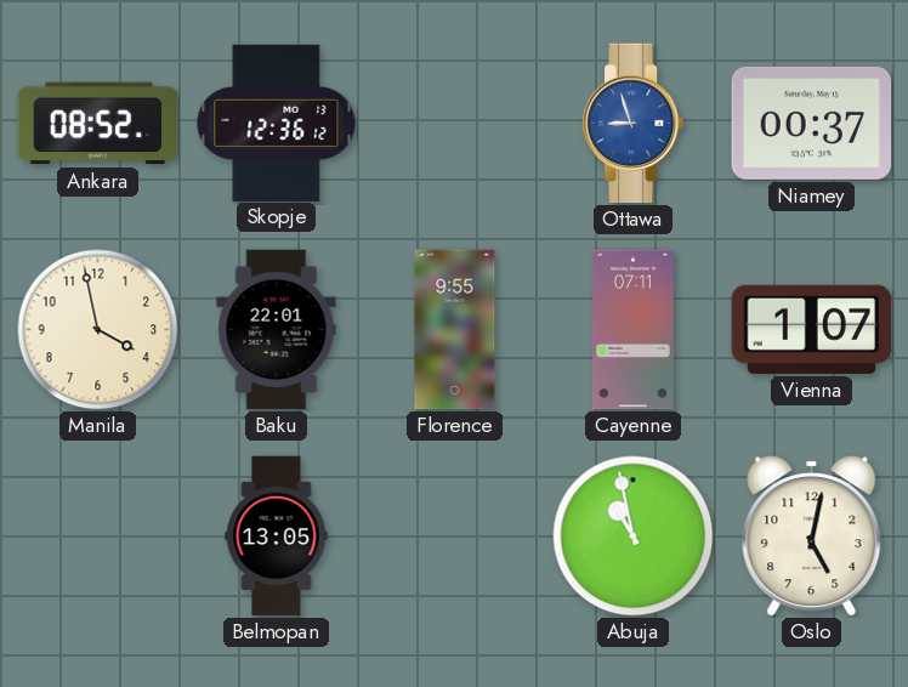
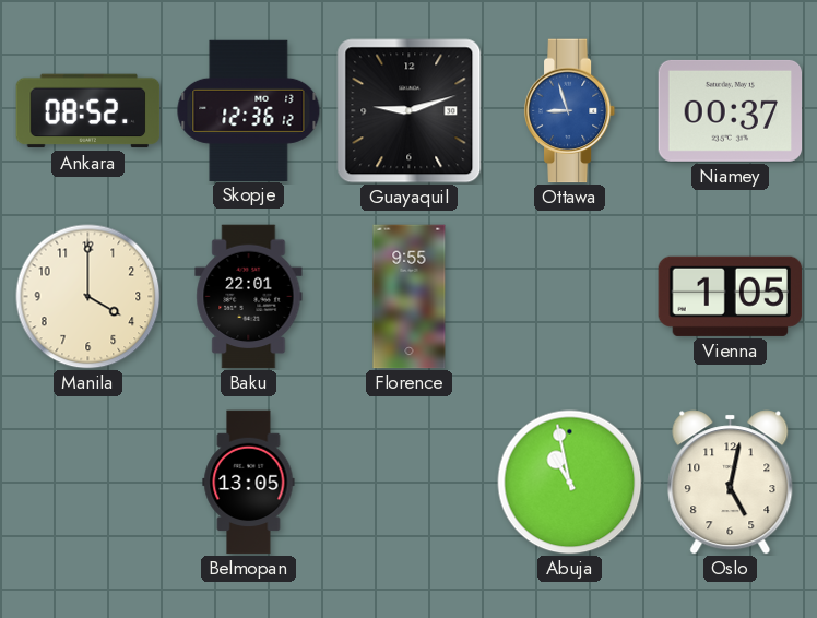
Guayaquil: none -> 9:12
Manila: 3:58 -> 4:00
Cayenne: 07:11 -> none
Vienna: 1:07 -> 1:05
